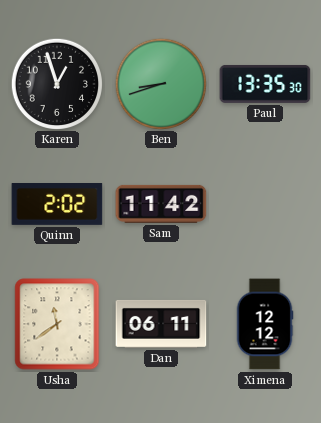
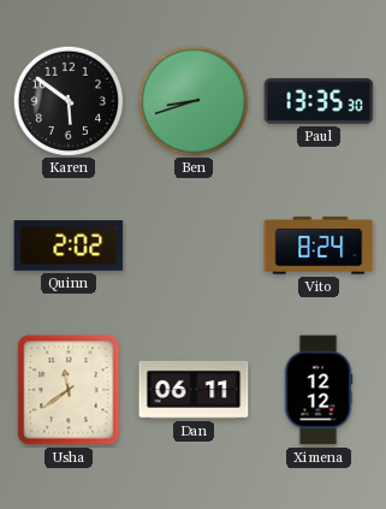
Karen: 12:57 -> 5:51
Sam: 11:42 -> none
Vito: none -> 8:24
